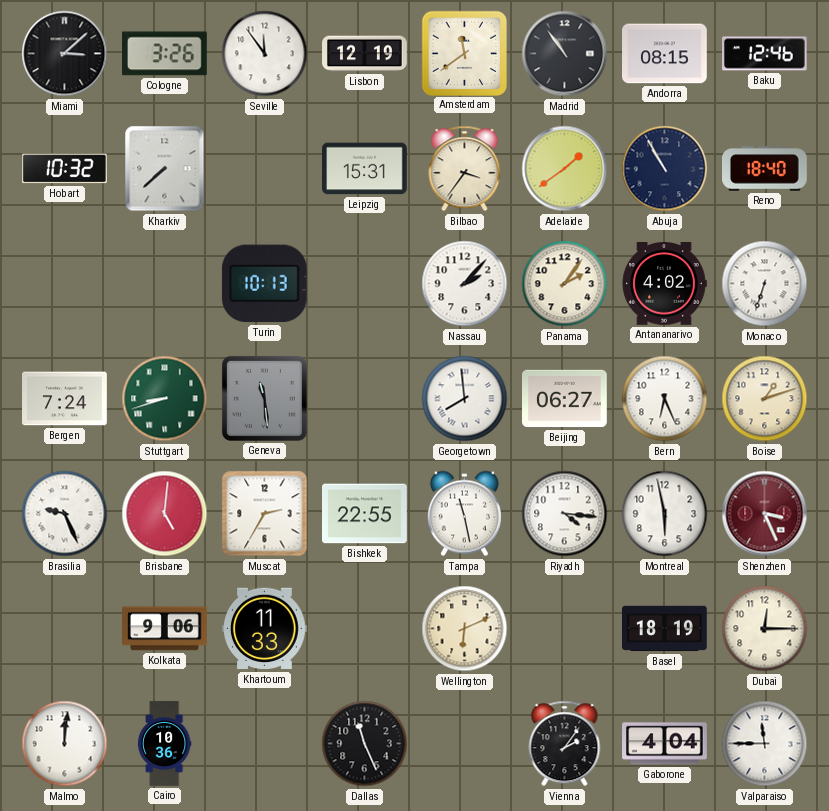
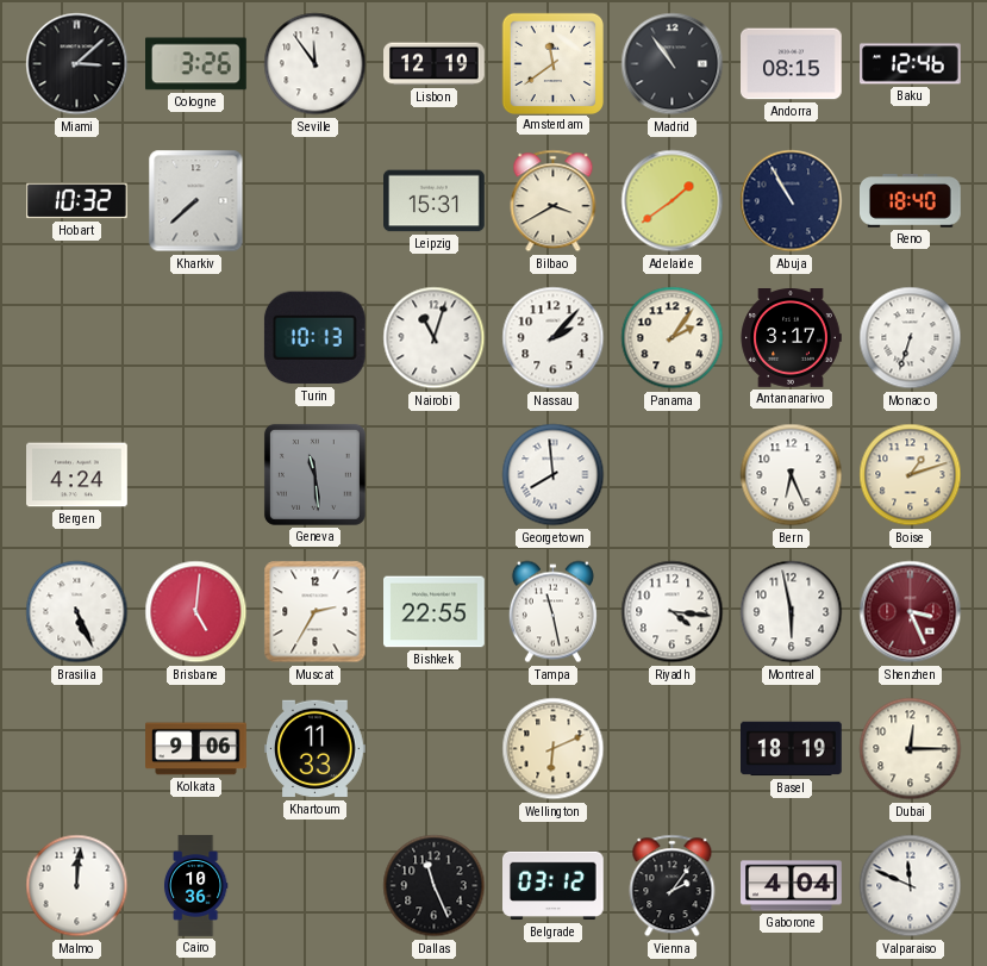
Bilbao: 3:36 -> 3:40
Nairobi: none -> 11:03
Antananarivo: 4:02 -> 3:17
Bergen: 7:24 -> 4:24
Stuttgart: 8:42 -> none
Beijing: 06:27 -> none
Brasilia: 9:26 -> 5:26
Belgrade: none -> 03:12
Valparaiso: 11:45 -> 11:49
